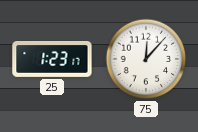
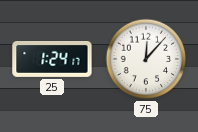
25: 1:23 -> 1:24
